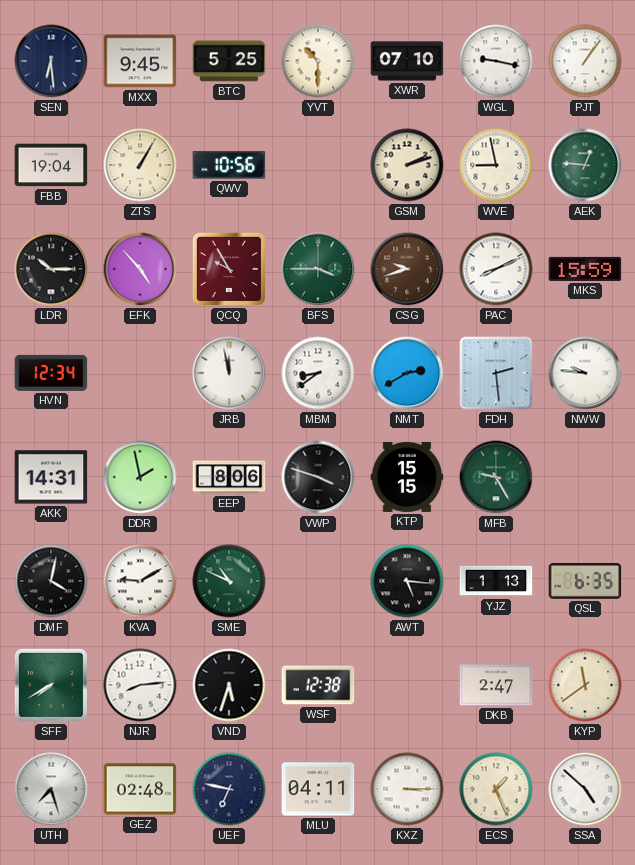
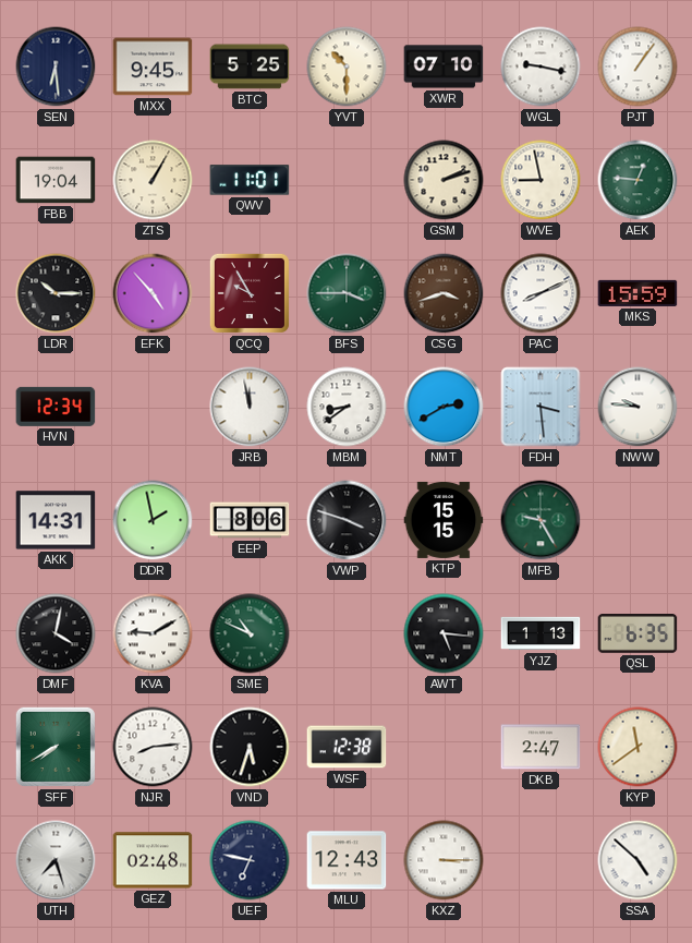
QWV: 10:56 -> 11:01
CSG: 9:42 -> 3:42
FDH: 2:29 -> 3:29
MLU: 04:11 -> 12:43
ECS: 1:26 -> none
